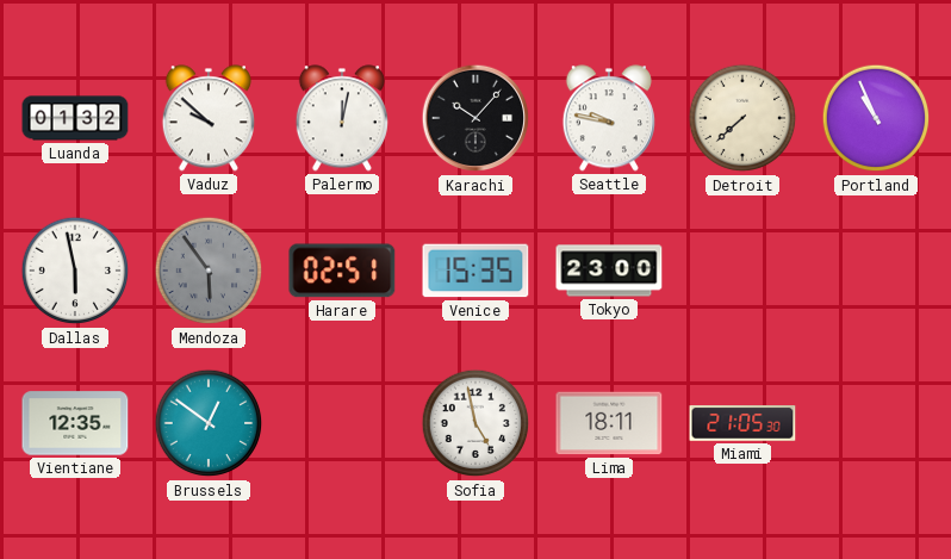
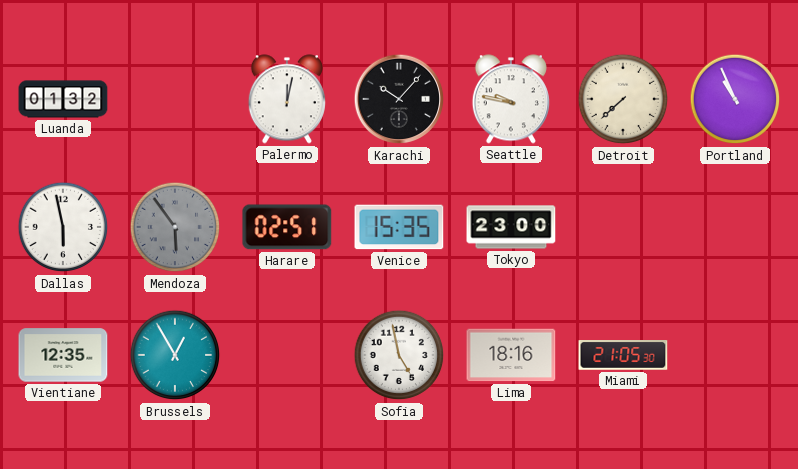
Vaduz: 9:52 -> none
Brussels: 12:51 -> 12:55
Lima: 18:11 -> 18:16
